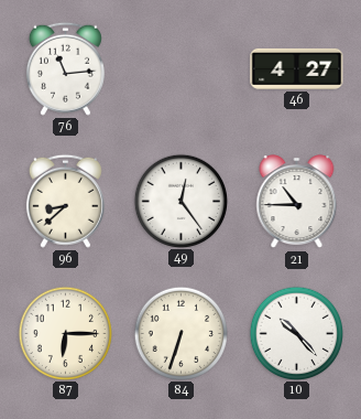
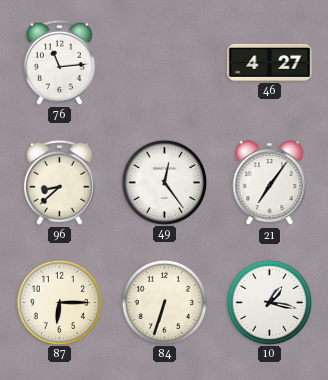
21: 10:45 -> 7:06
10: 10:23 -> 1:17
